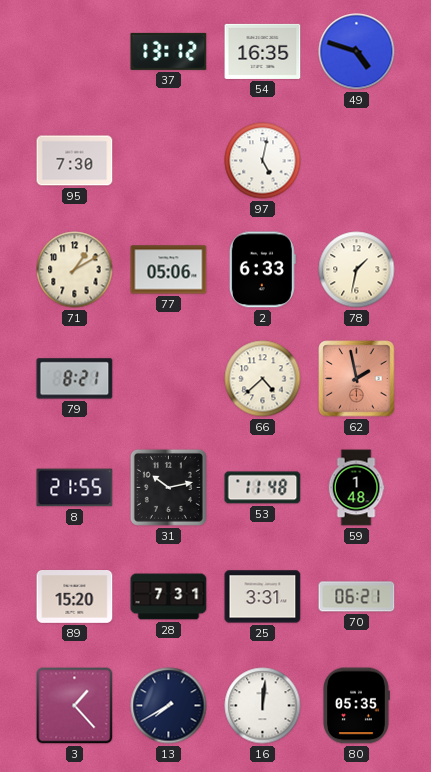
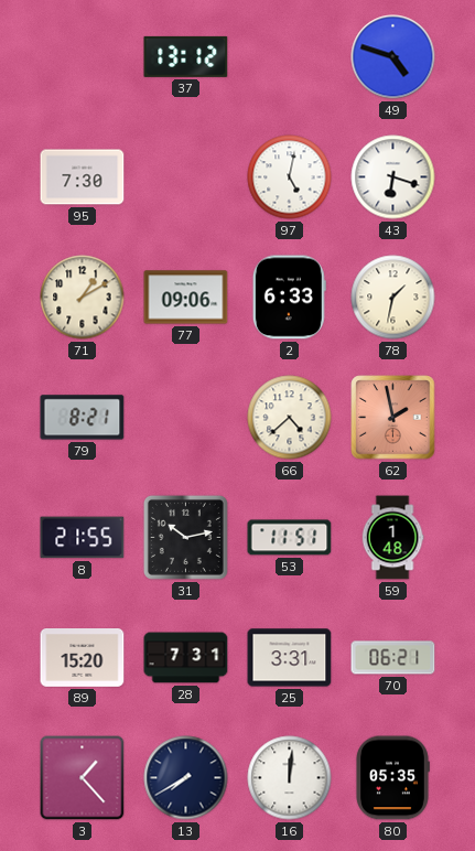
54: 16:35 -> none
43: none -> 6:18
77: 05:06 -> 09:06
53: 11:48 -> 11:51
